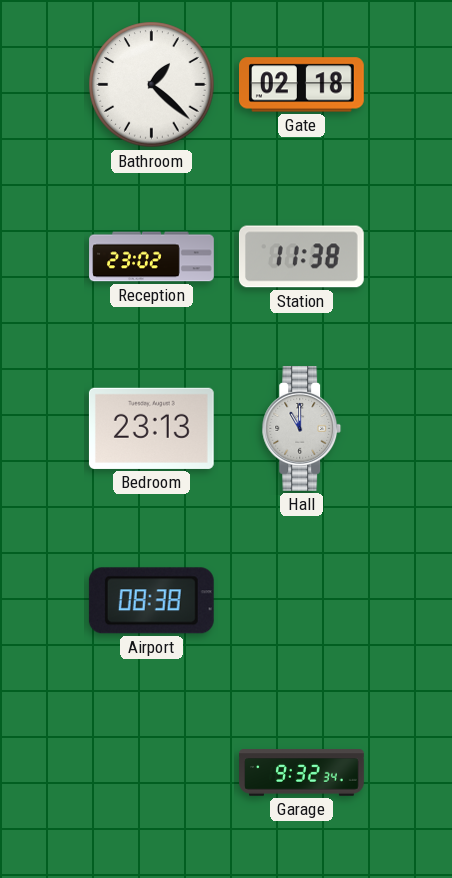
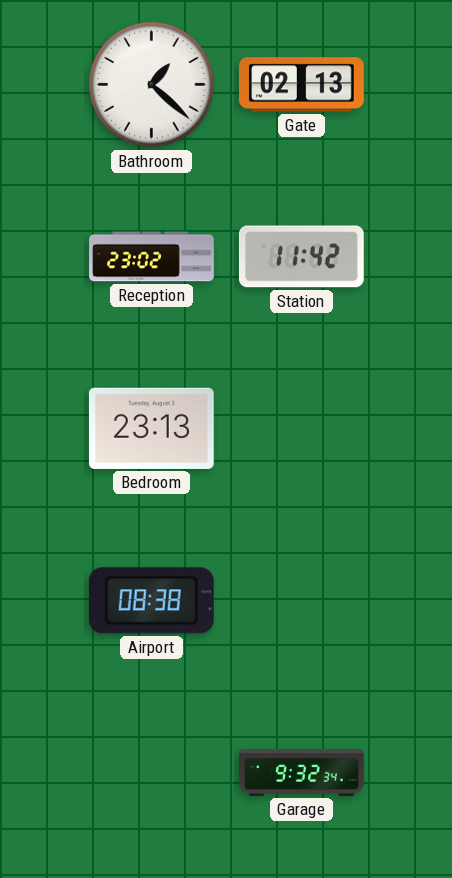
Gate: 02:18 -> 02:13
Station: 11:38 -> 11:42
Hall: 11:00 -> none
